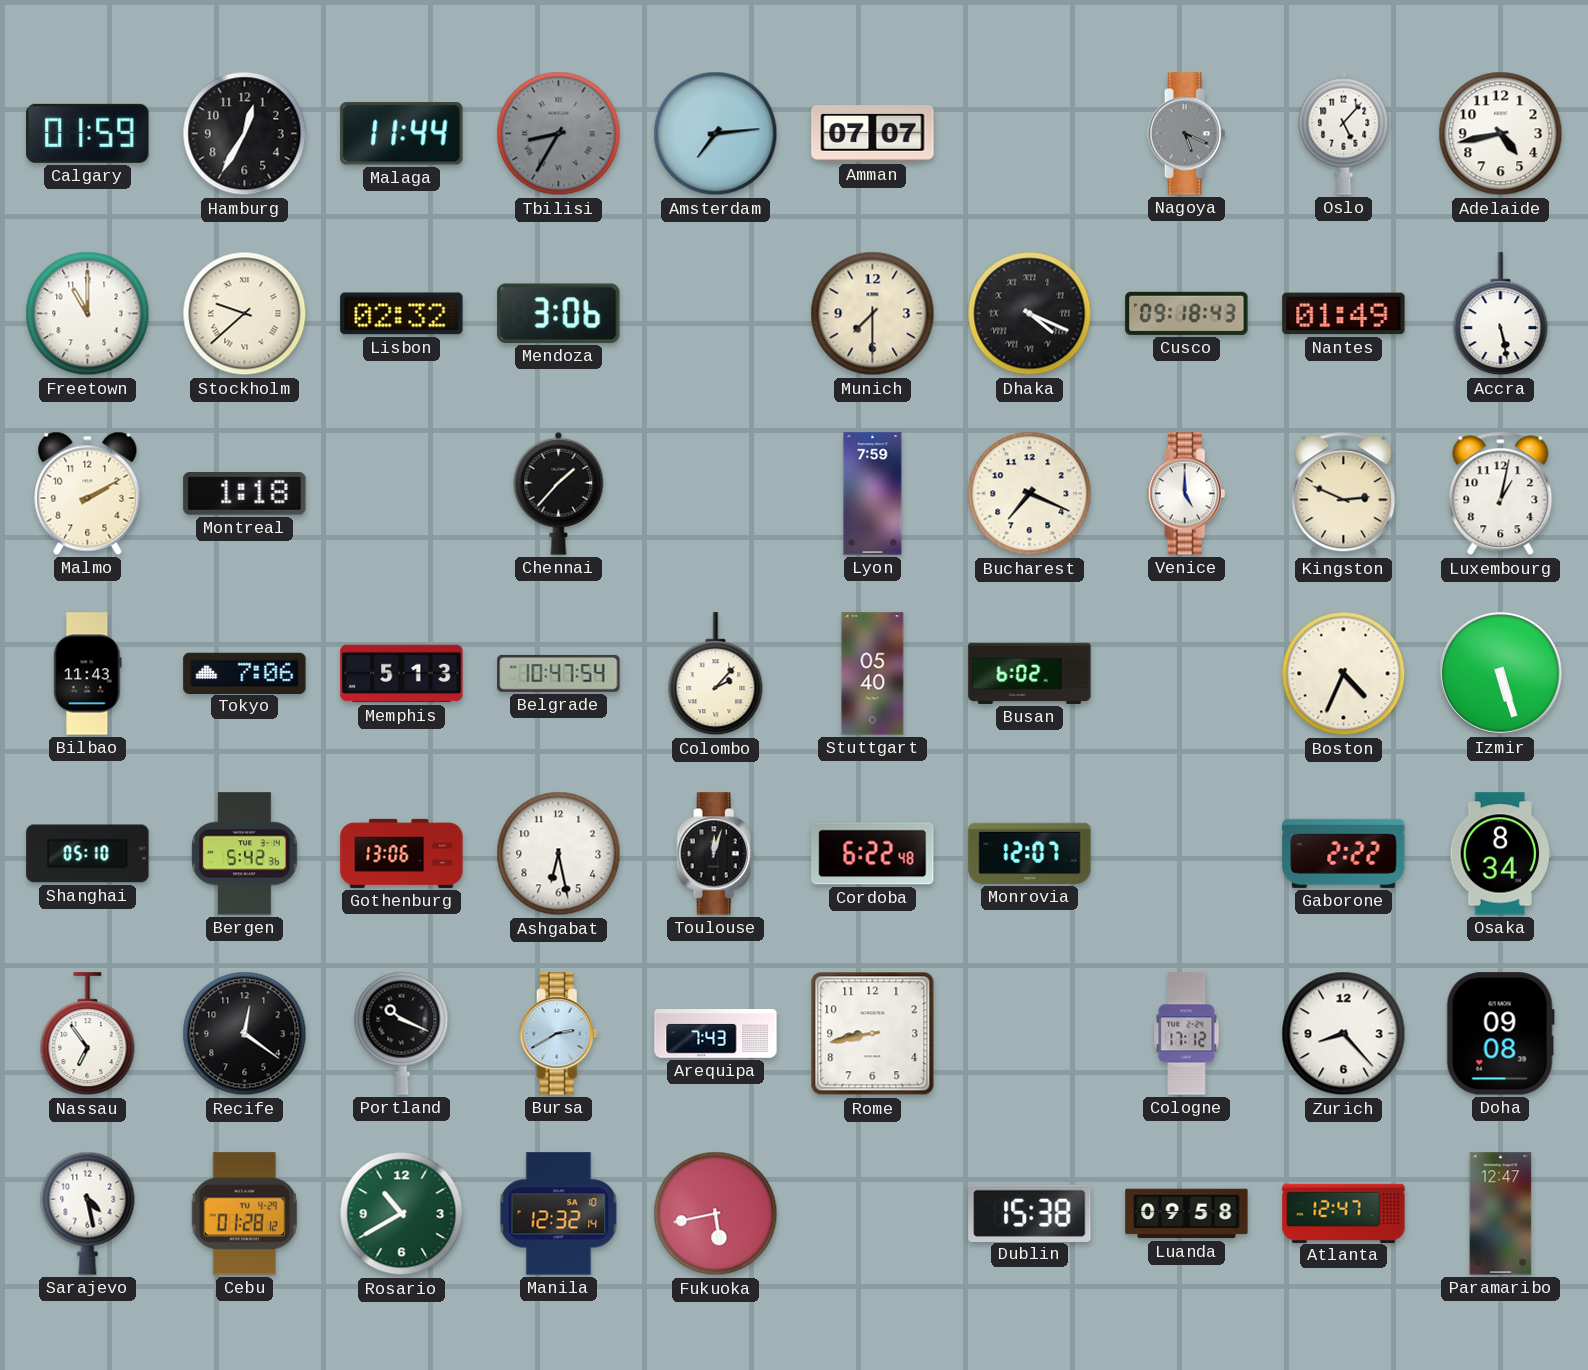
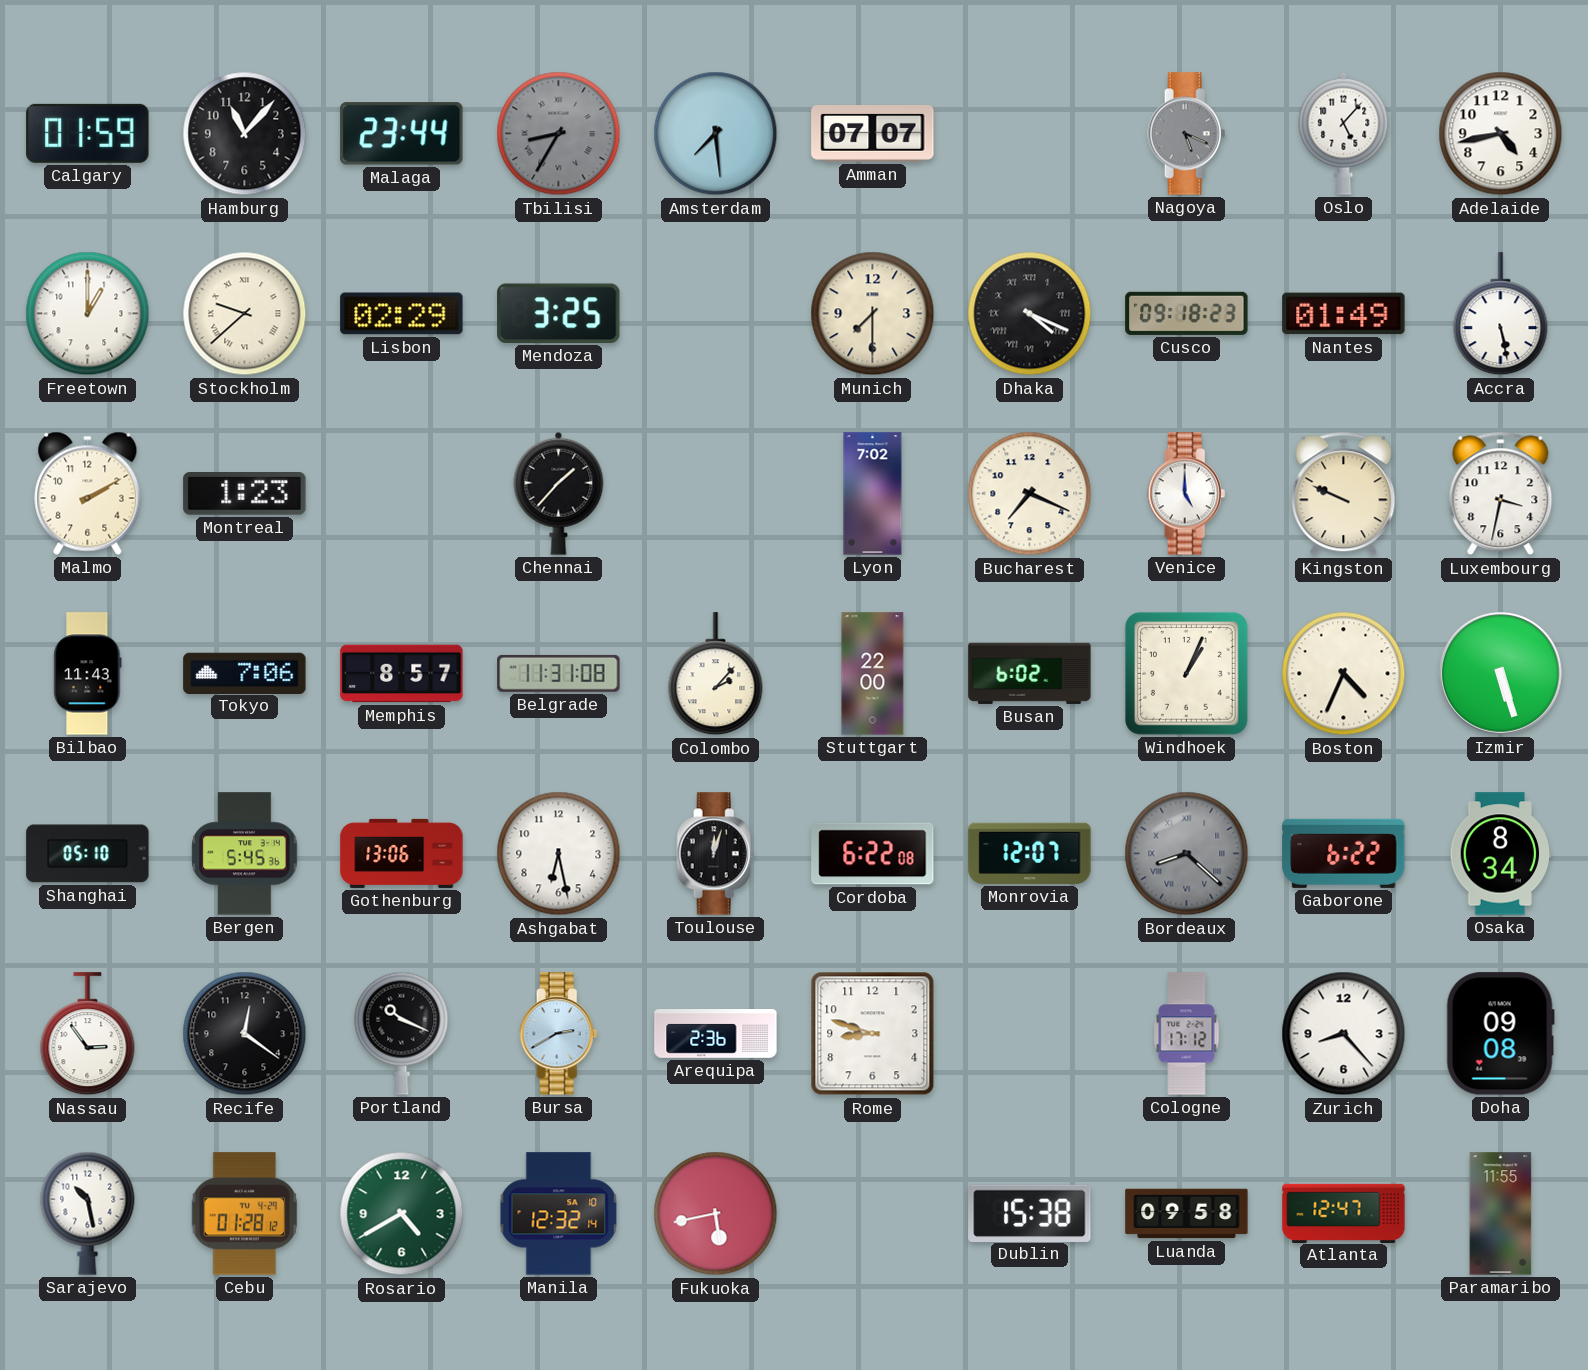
Hamburg: 12:35 -> 11:07
Malaga: 11:44 -> 23:44
Amsterdam: 7:14 -> 7:29
Freetown: 11:00 -> 1:00
Lisbon: 02:32 -> 02:29
Mendoza: 3:06 -> 3:25
Cusco: 09:18:43 -> 09:18:23
Montreal: 1:18 -> 1:23
Lyon: 7:59 -> 7:02
Kingston: 2:49 -> 9:49
Luxembourg: 1:02 -> 3:32
Memphis: 5:13 -> 8:57
Belgrade: 10:47 -> 11:31
Stuttgart: 05:40 -> 22:00
Windhoek: none -> 1:04
Bergen: 5:42 -> 5:45
Cordoba: 6:22:48 -> 6:22:08
Bordeaux: none -> 8:22
Gaborone: 2:22 -> 6:22
Nassau: 6:54 -> 2:54
Arequipa: 7:43 -> 2:36
Rome: 8:43 -> 8:48
Sarajevo: 4:28 -> 10:28
Rosario: 10:40 -> 4:40
Paramaribo: 12:47 -> 11:55
